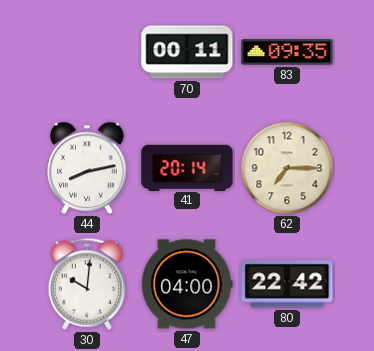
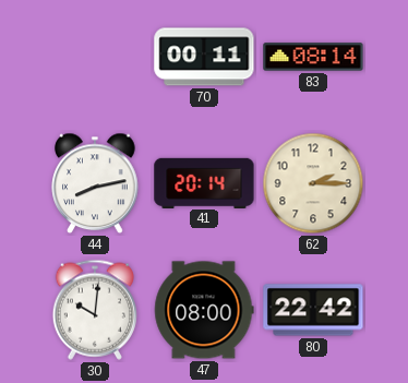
83: 09:35 -> 08:14
62: 7:15 -> 2:15
47: 04:00 -> 08:00
